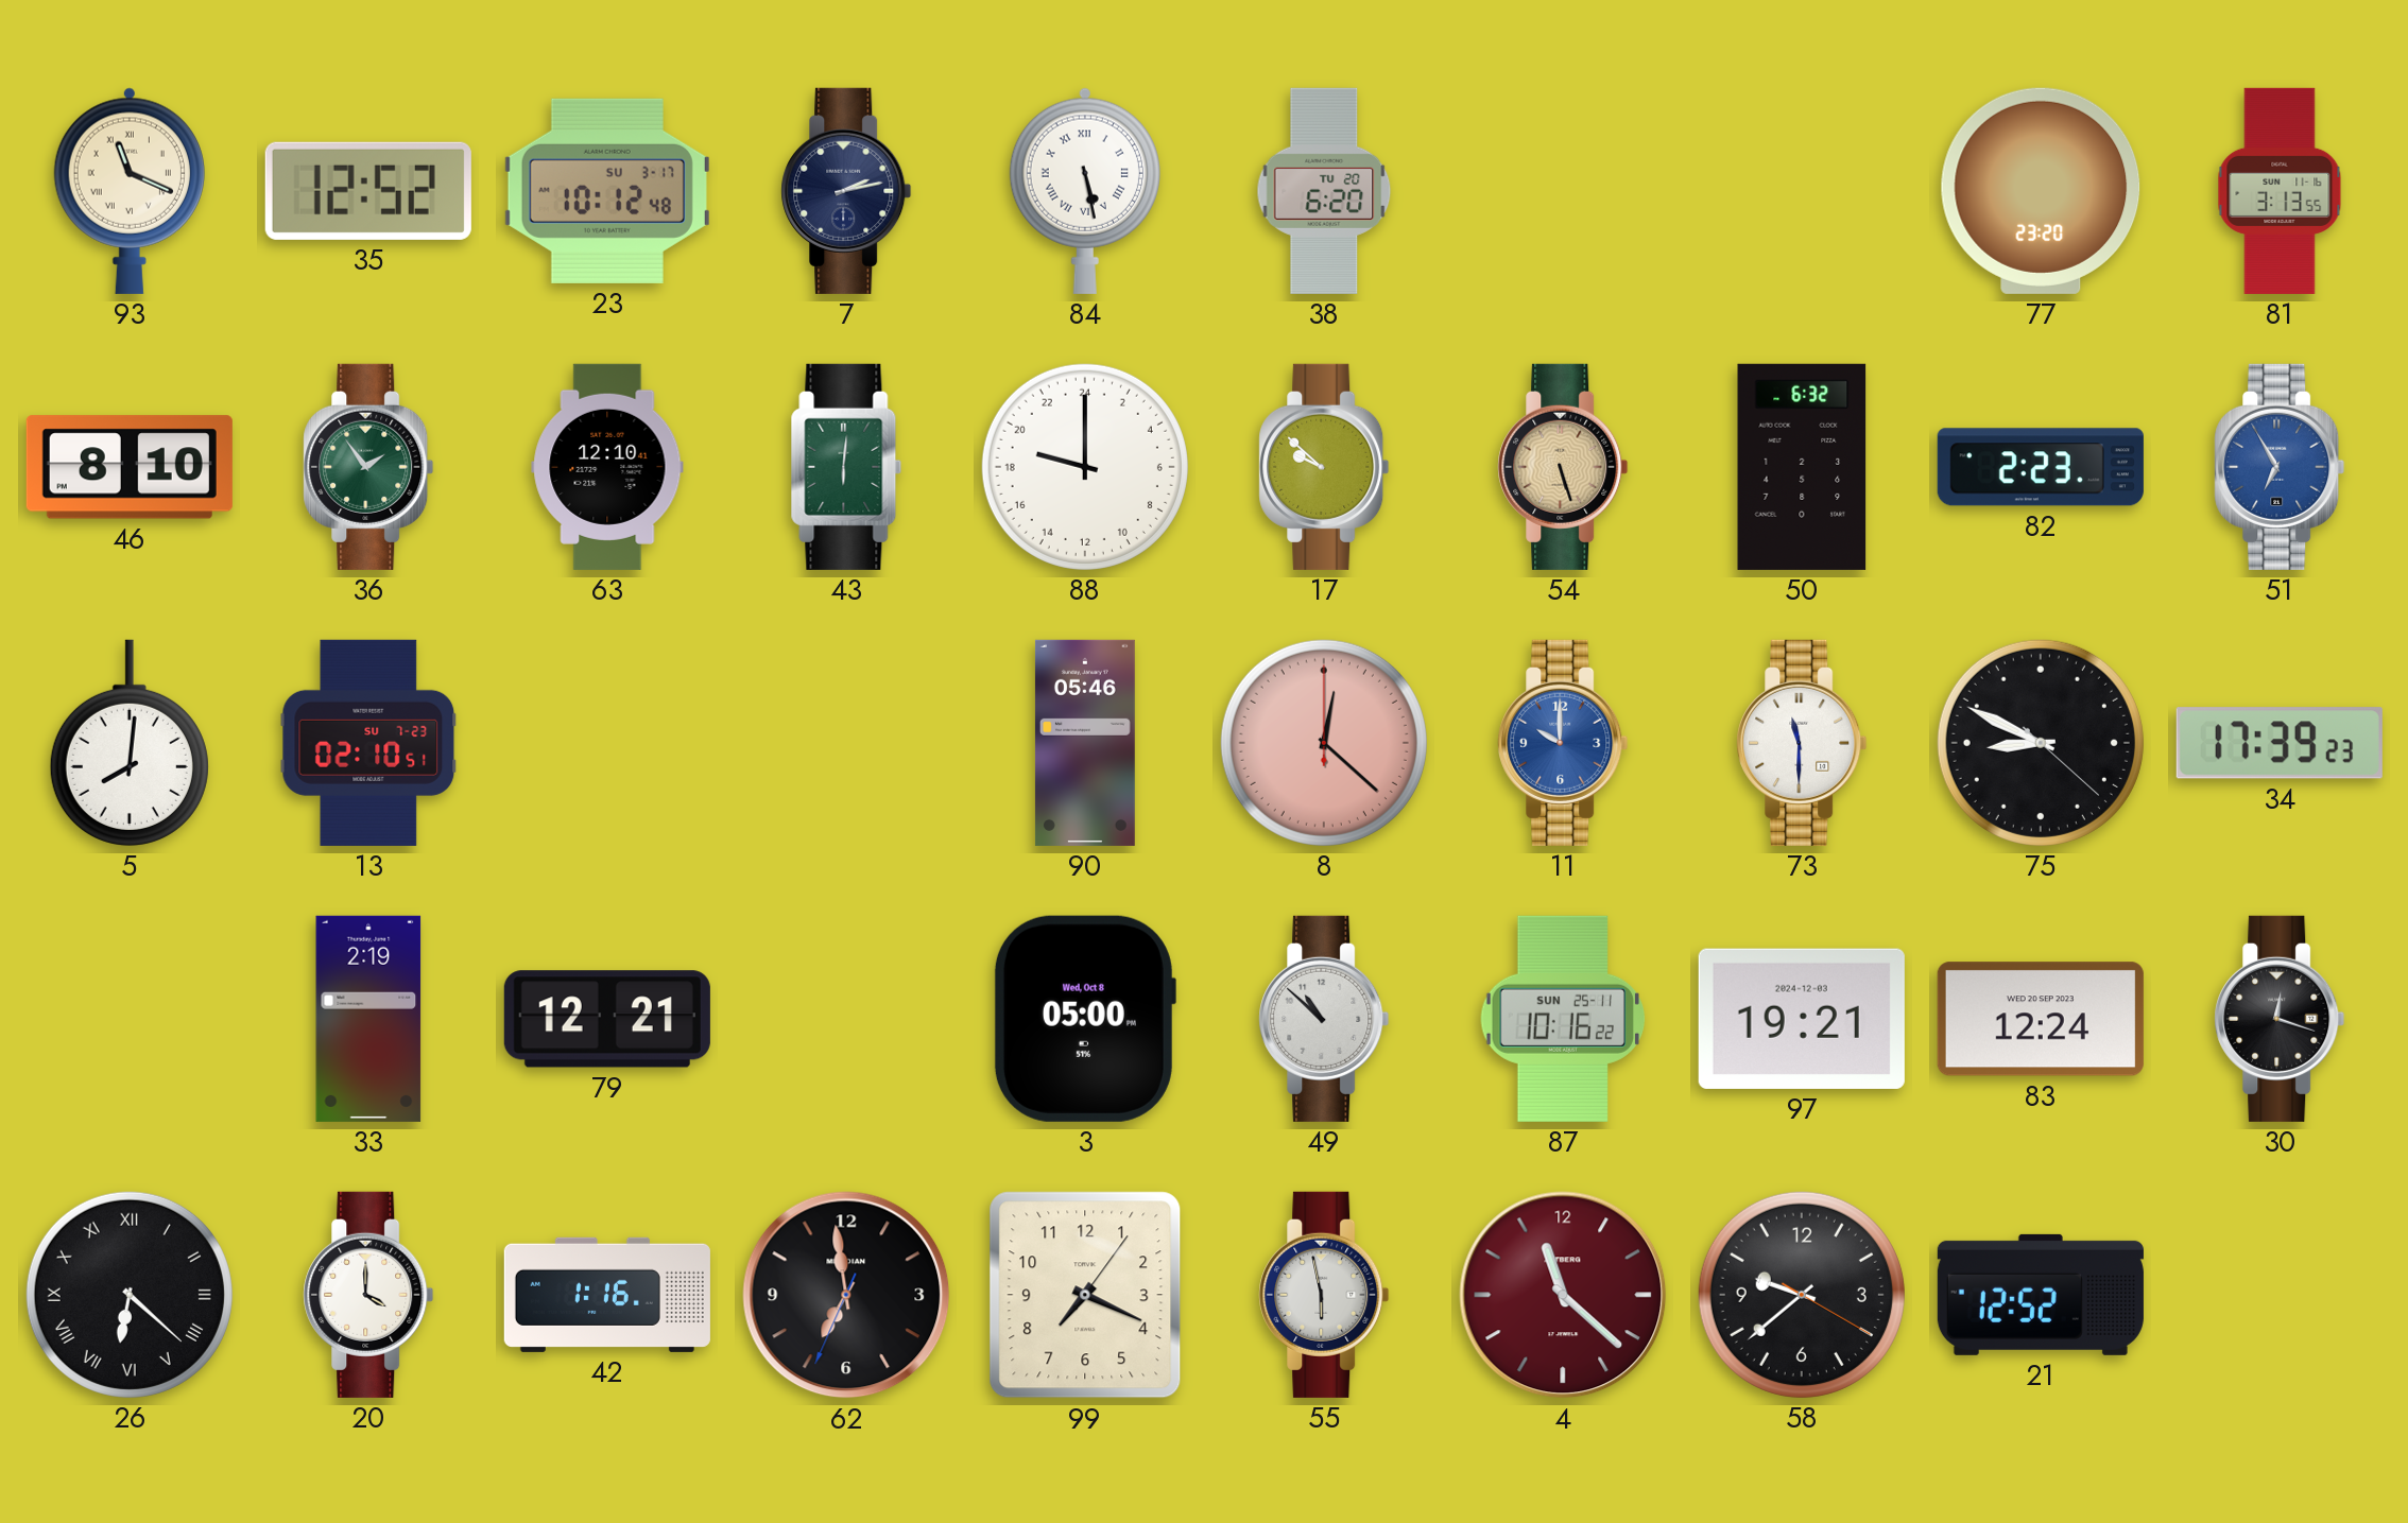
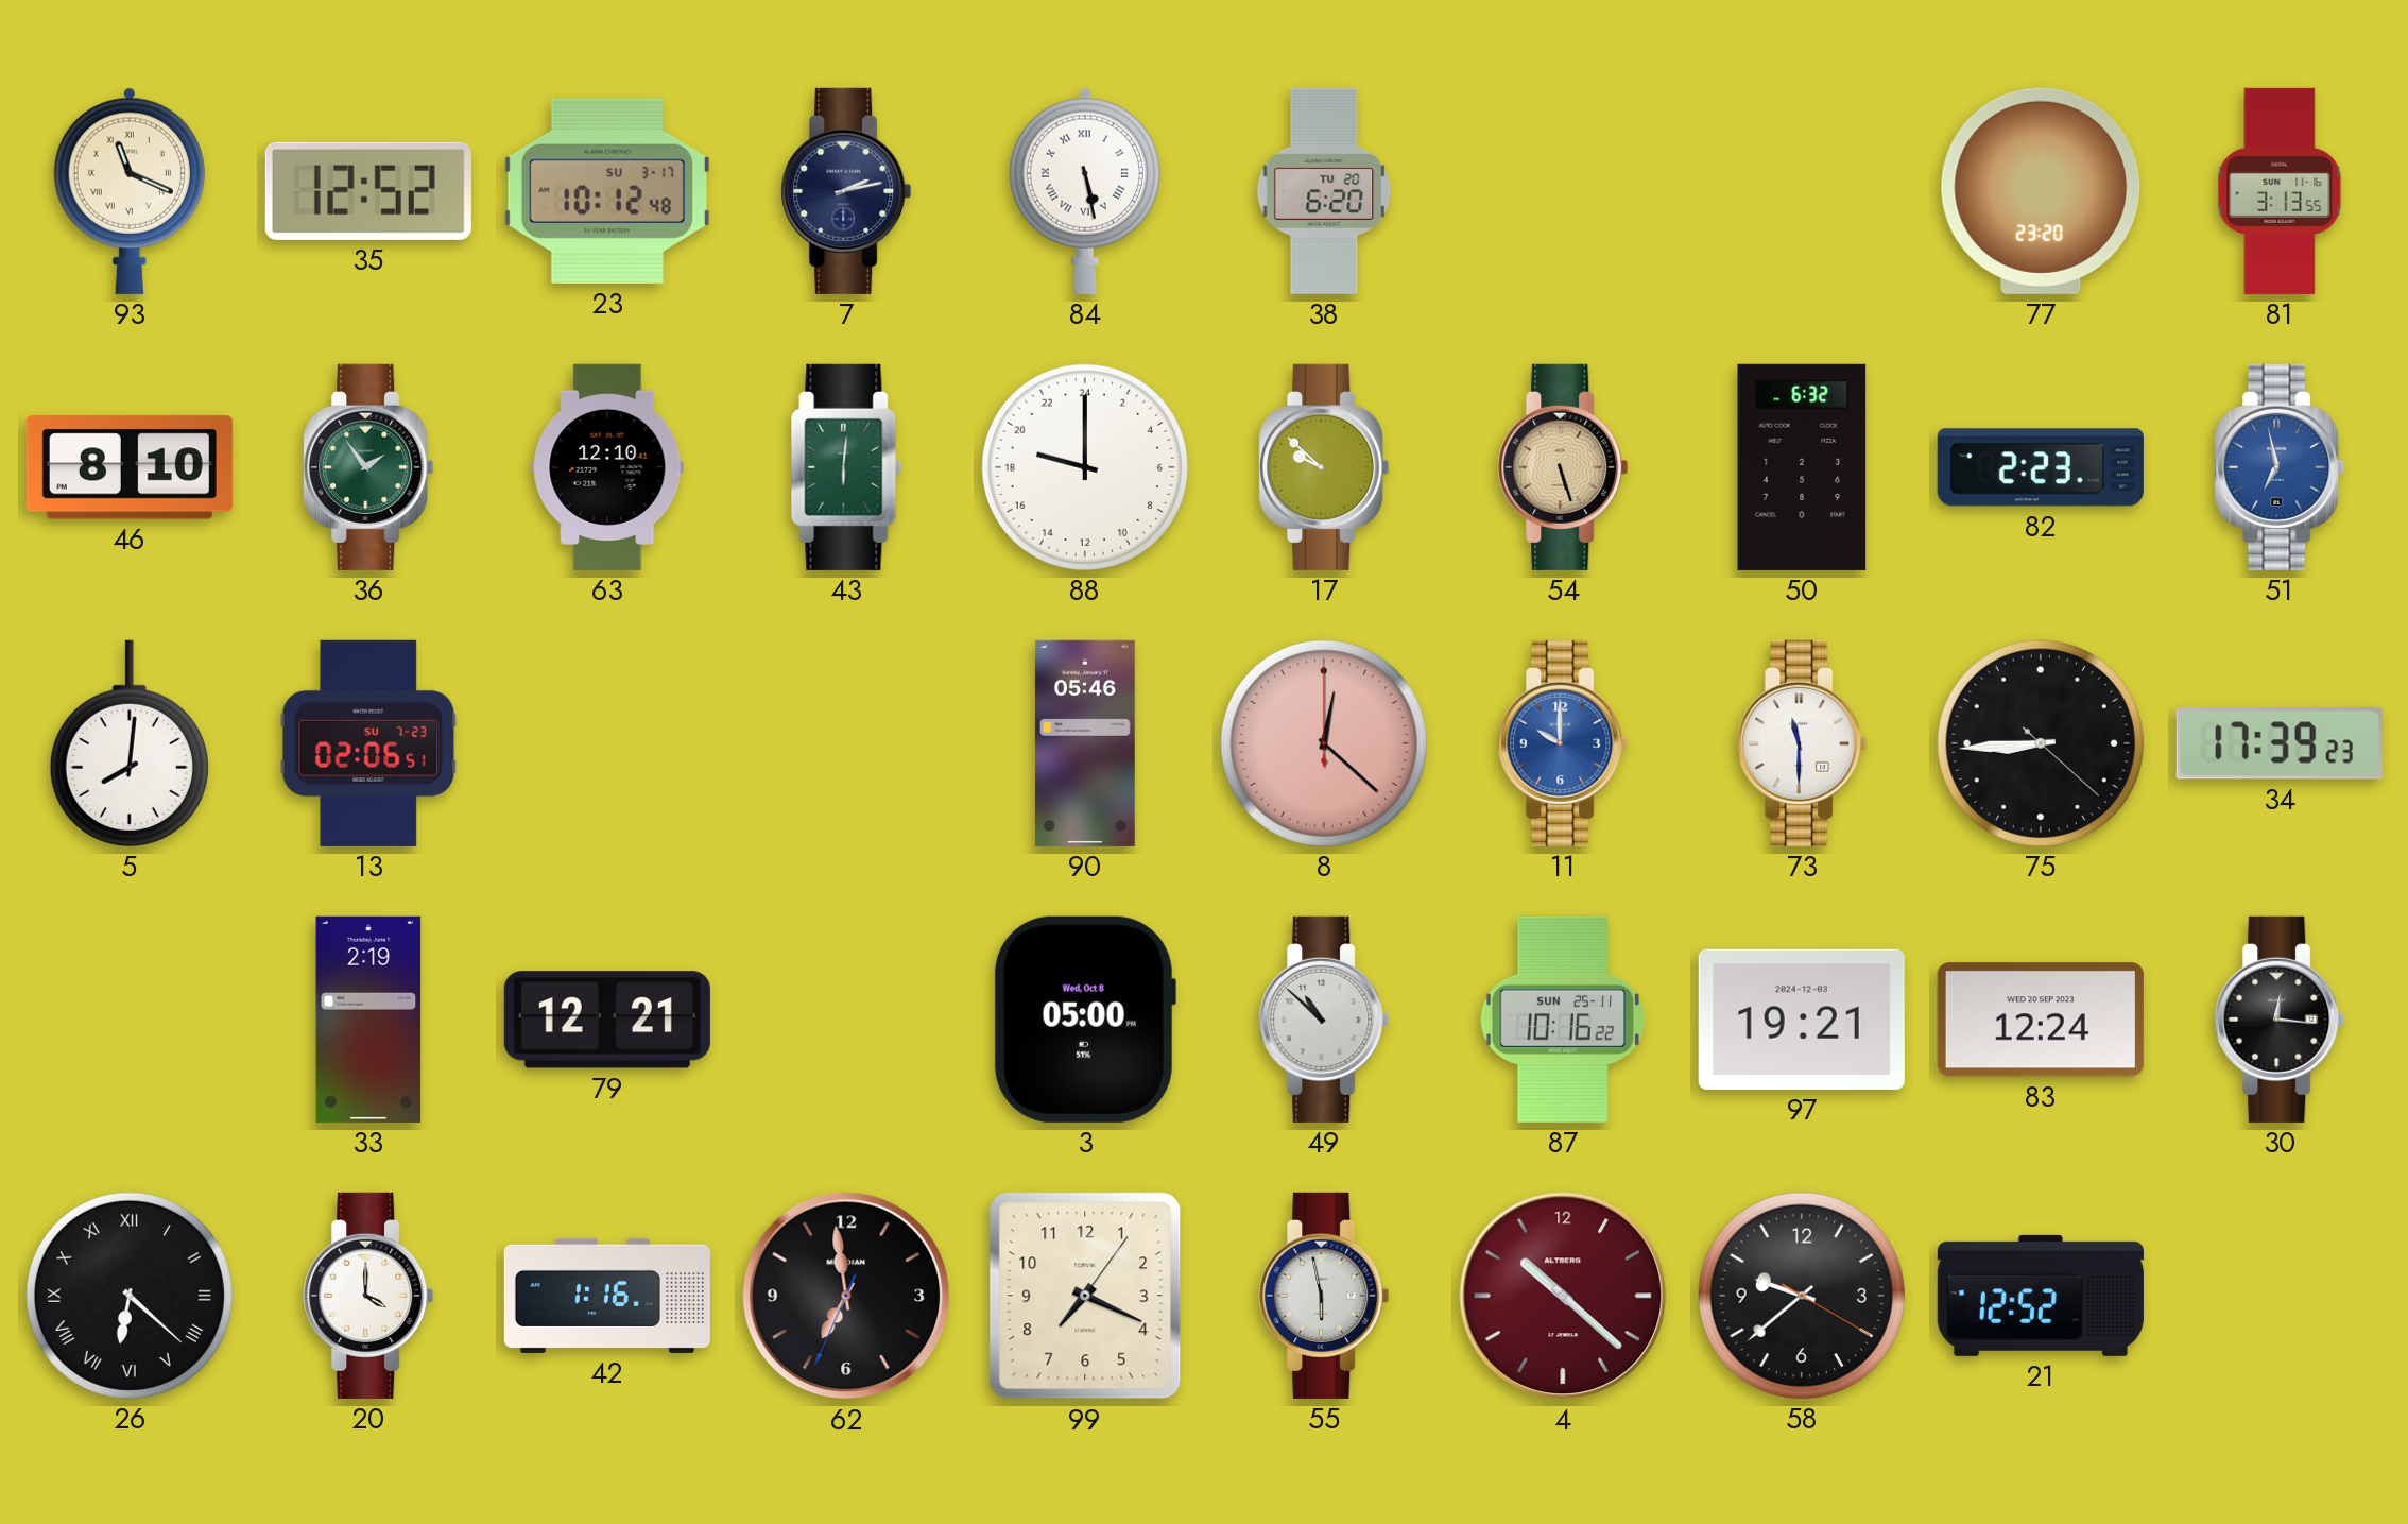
51: 6:55 -> 6:58
13: 02:10 -> 02:06
75: 8:49 -> 8:44
30: 12:18 -> 12:16
4: 11:22 -> 10:22
